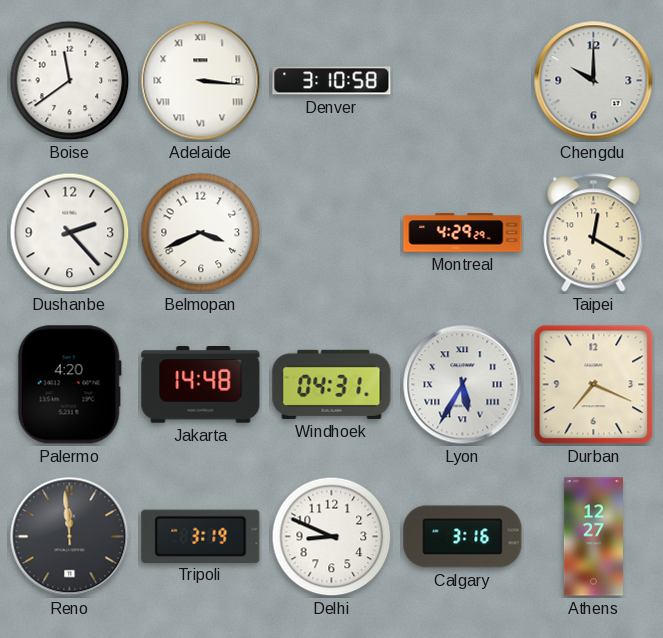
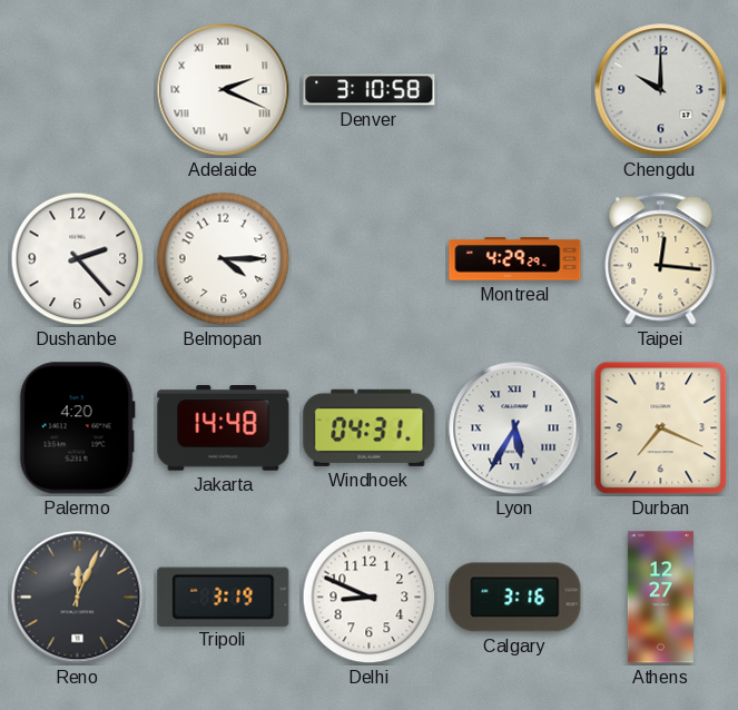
Boise: 11:39 -> none
Adelaide: 3:16 -> 2:19
Belmopan: 3:41 -> 4:15
Taipei: 12:20 -> 12:16
Reno: 11:59 -> 12:04
